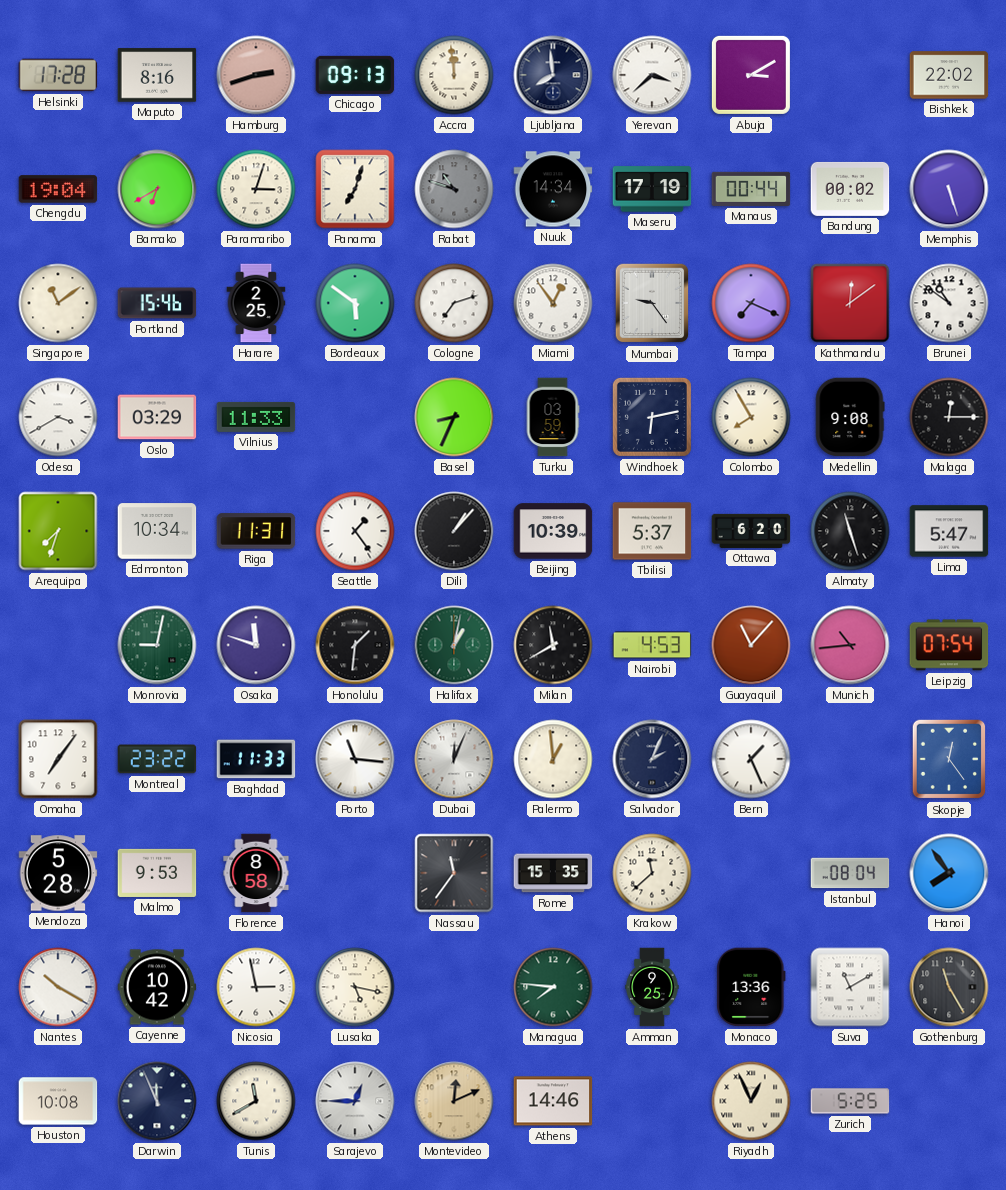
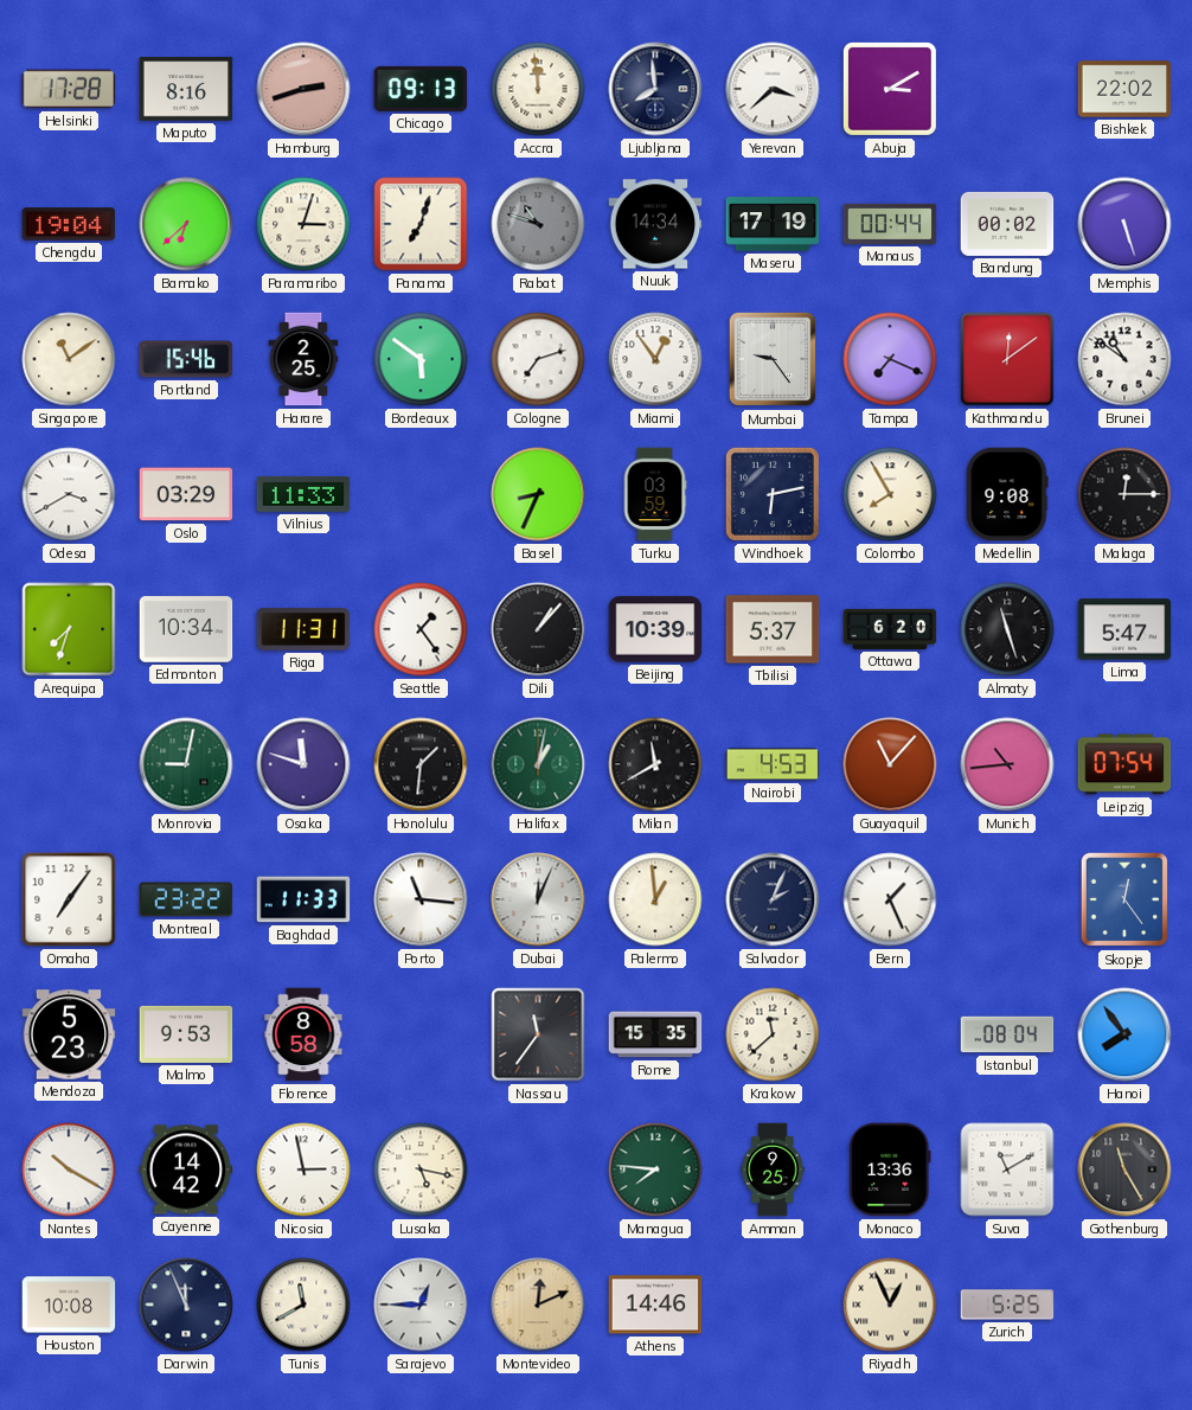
Bamako: 6:40 -> 6:38
Mendoza: 5:28 -> 5:23
Cayenne: 10:42 -> 14:42
